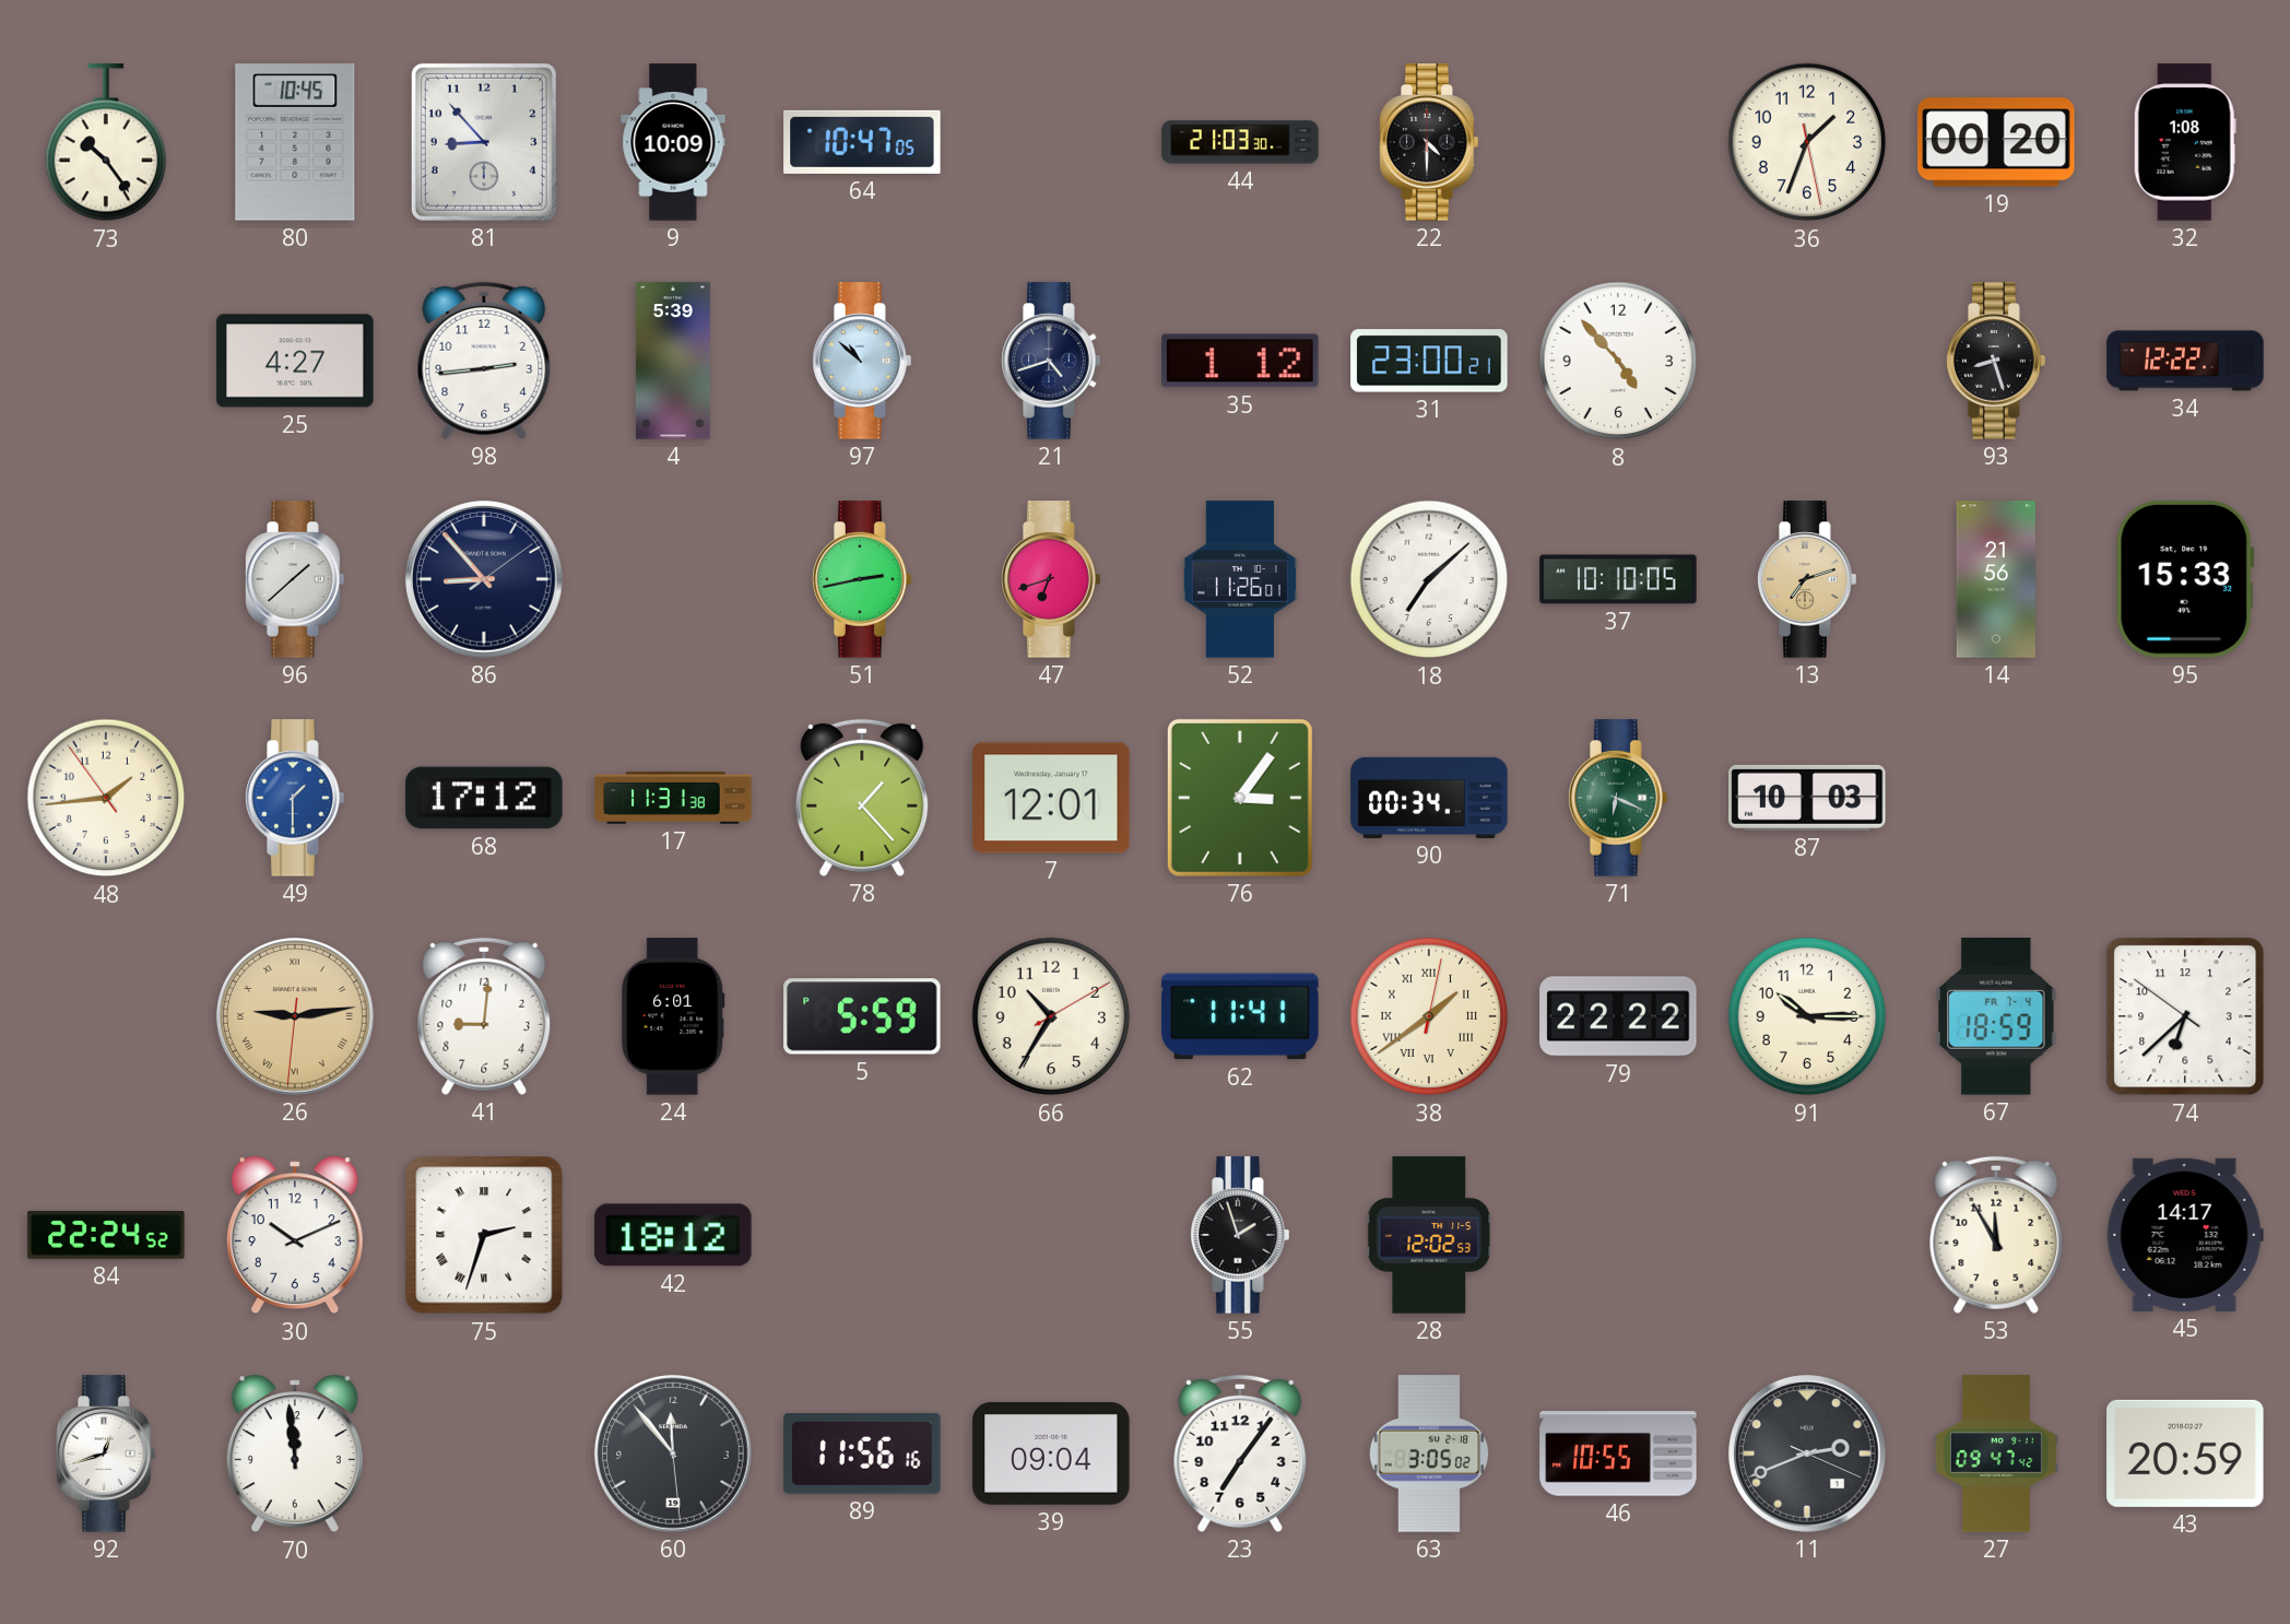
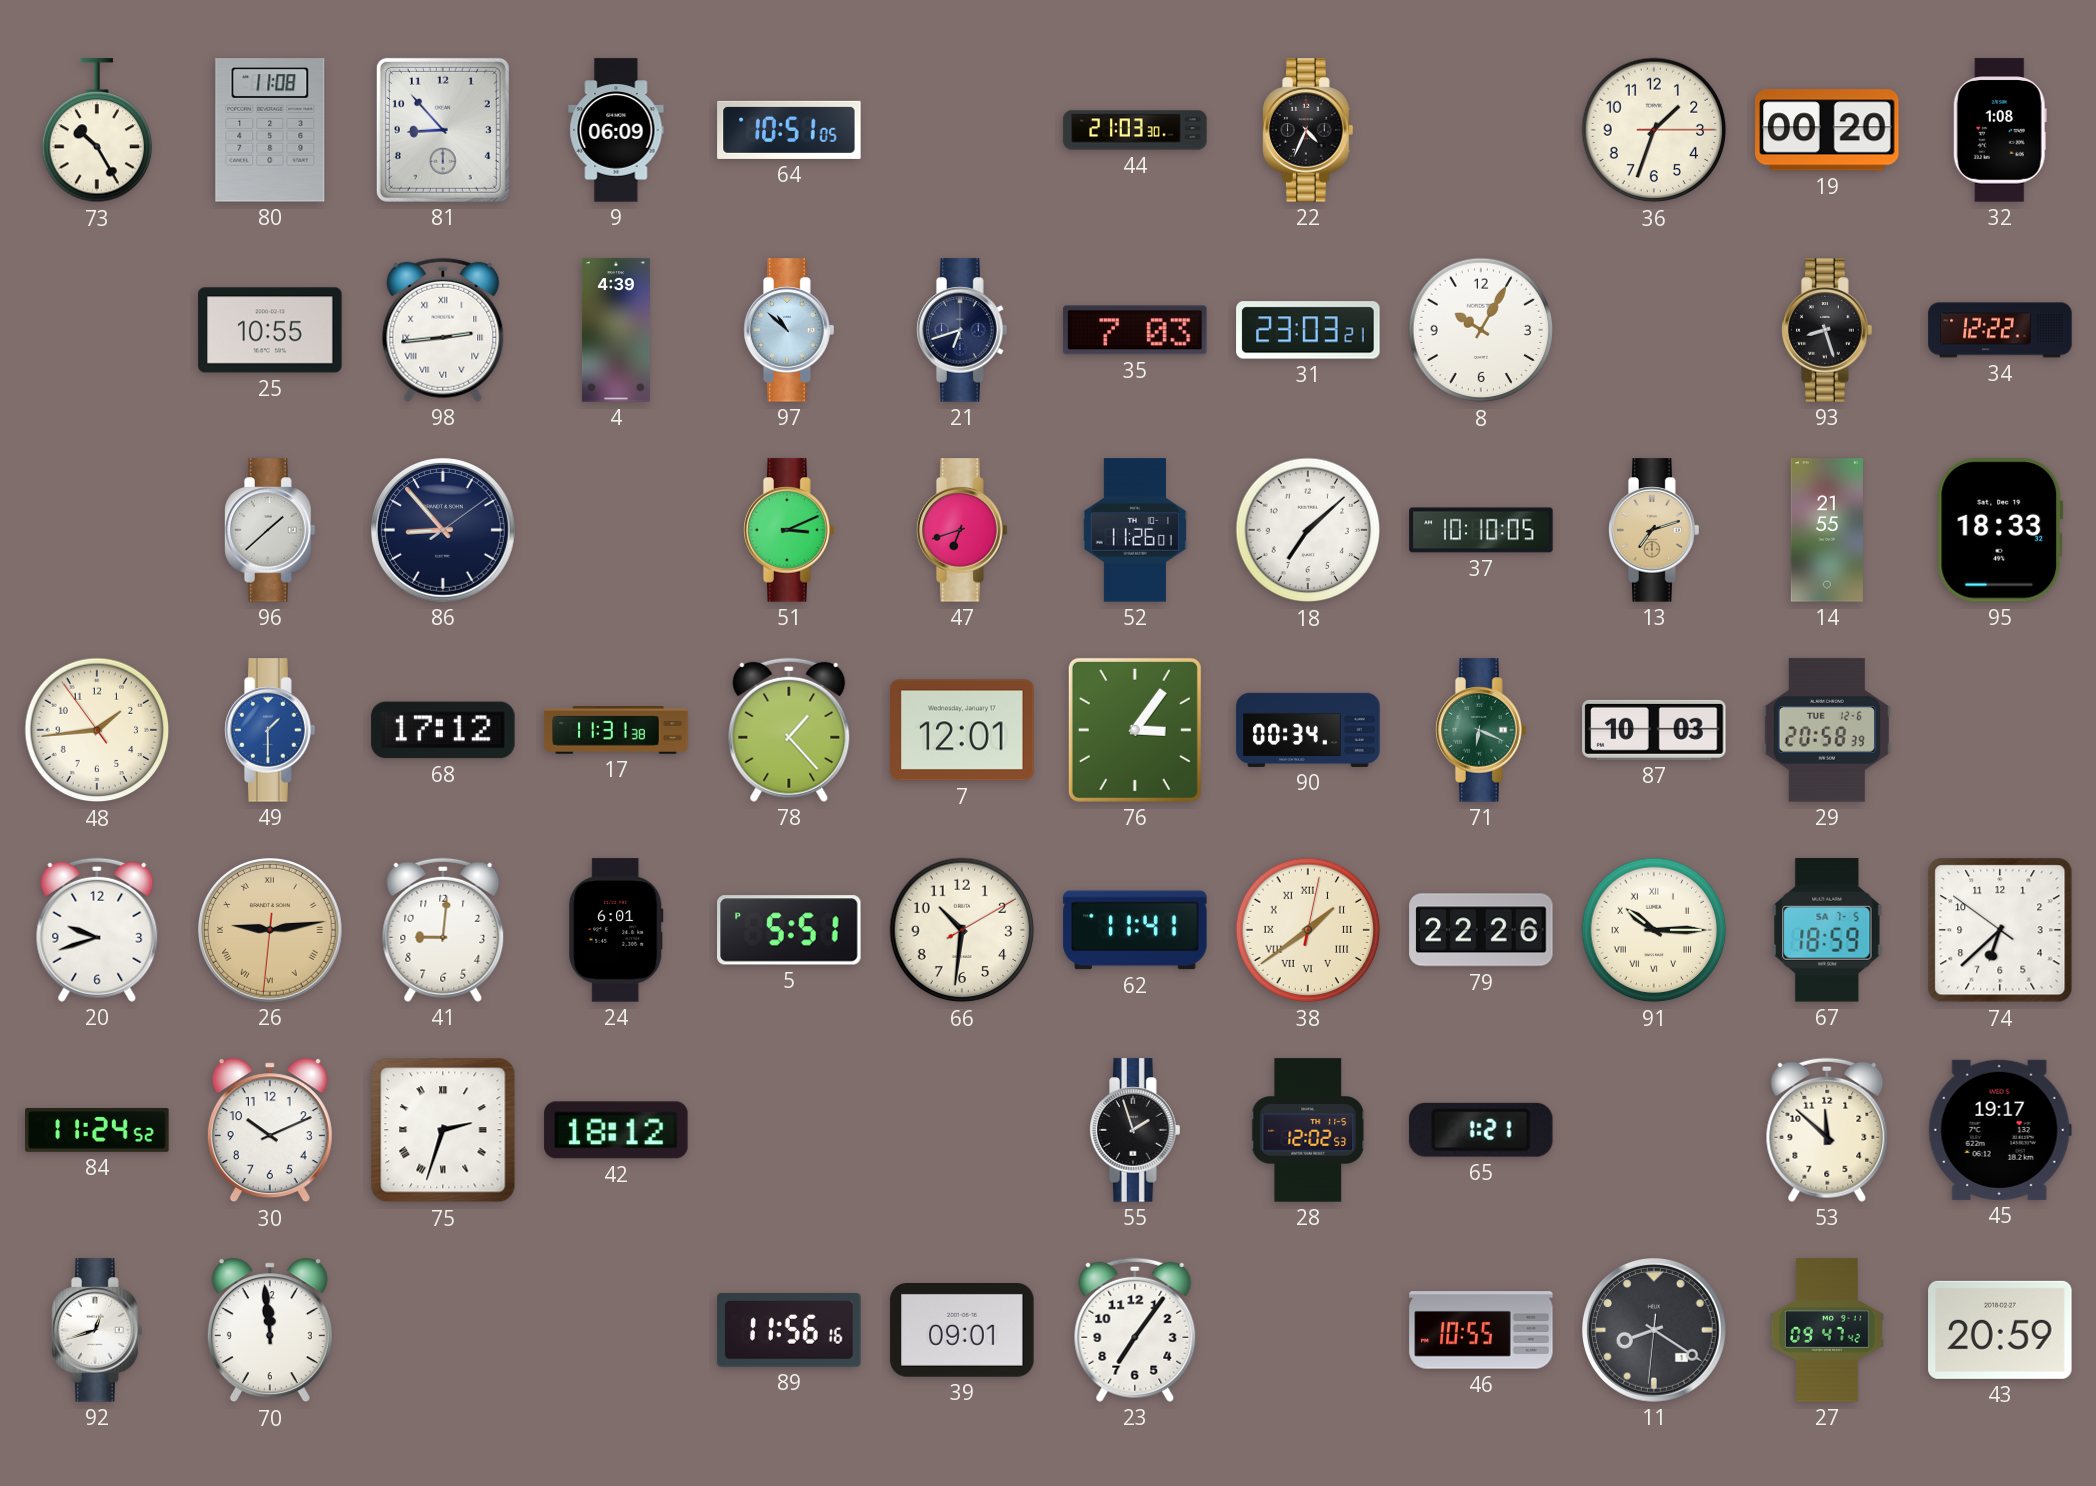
73: 10:24 -> 10:25
80: 10:45 -> 11:08
9: 10:09 -> 06:09
64: 10:47 -> 10:51
22: 4:30 -> 4:34
36: 1:33:28 -> 1:33:15
25: 4:27 -> 10:55
98 numerals: Arabic -> Roman
4: 5:39 -> 4:39
21: 4:42 -> 6:42
35: 1:12 -> 7:03
31: 23:00 -> 23:03
8: 4:53 -> 10:05
51: 2:43 -> 3:11
14: 21:56 -> 21:55
95: 15:33 -> 18:33
29: none -> 20:58
20: none -> 9:42
5: 5:59 -> 5:51
66: 10:35 -> 10:31
79: 22:22 -> 22:26
91 numerals: Arabic -> Roman
67 date: FR 7-4 -> SA 7-5
84: 22:24 -> 11:24
65: none -> 1:21
53: 11:55 -> 11:52
45: 14:17 -> 19:17
60: 11:53 -> none
39: 09:04 -> 09:01
63: 3:05 -> none
11: 2:41 -> 8:20
